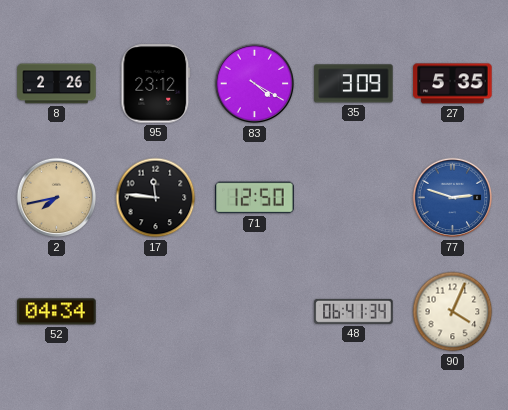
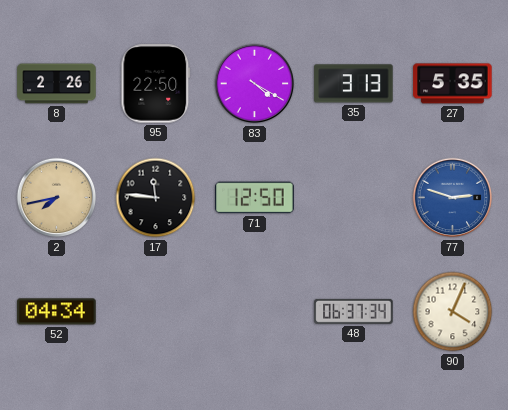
95: 23:12 -> 22:50
35: 3:09 -> 3:13
48: 06:41 -> 06:37
